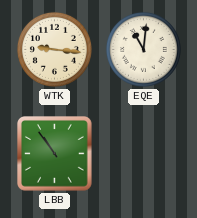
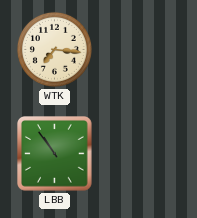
WTK: 9:16 -> 7:16
EQE: 11:01 -> none
